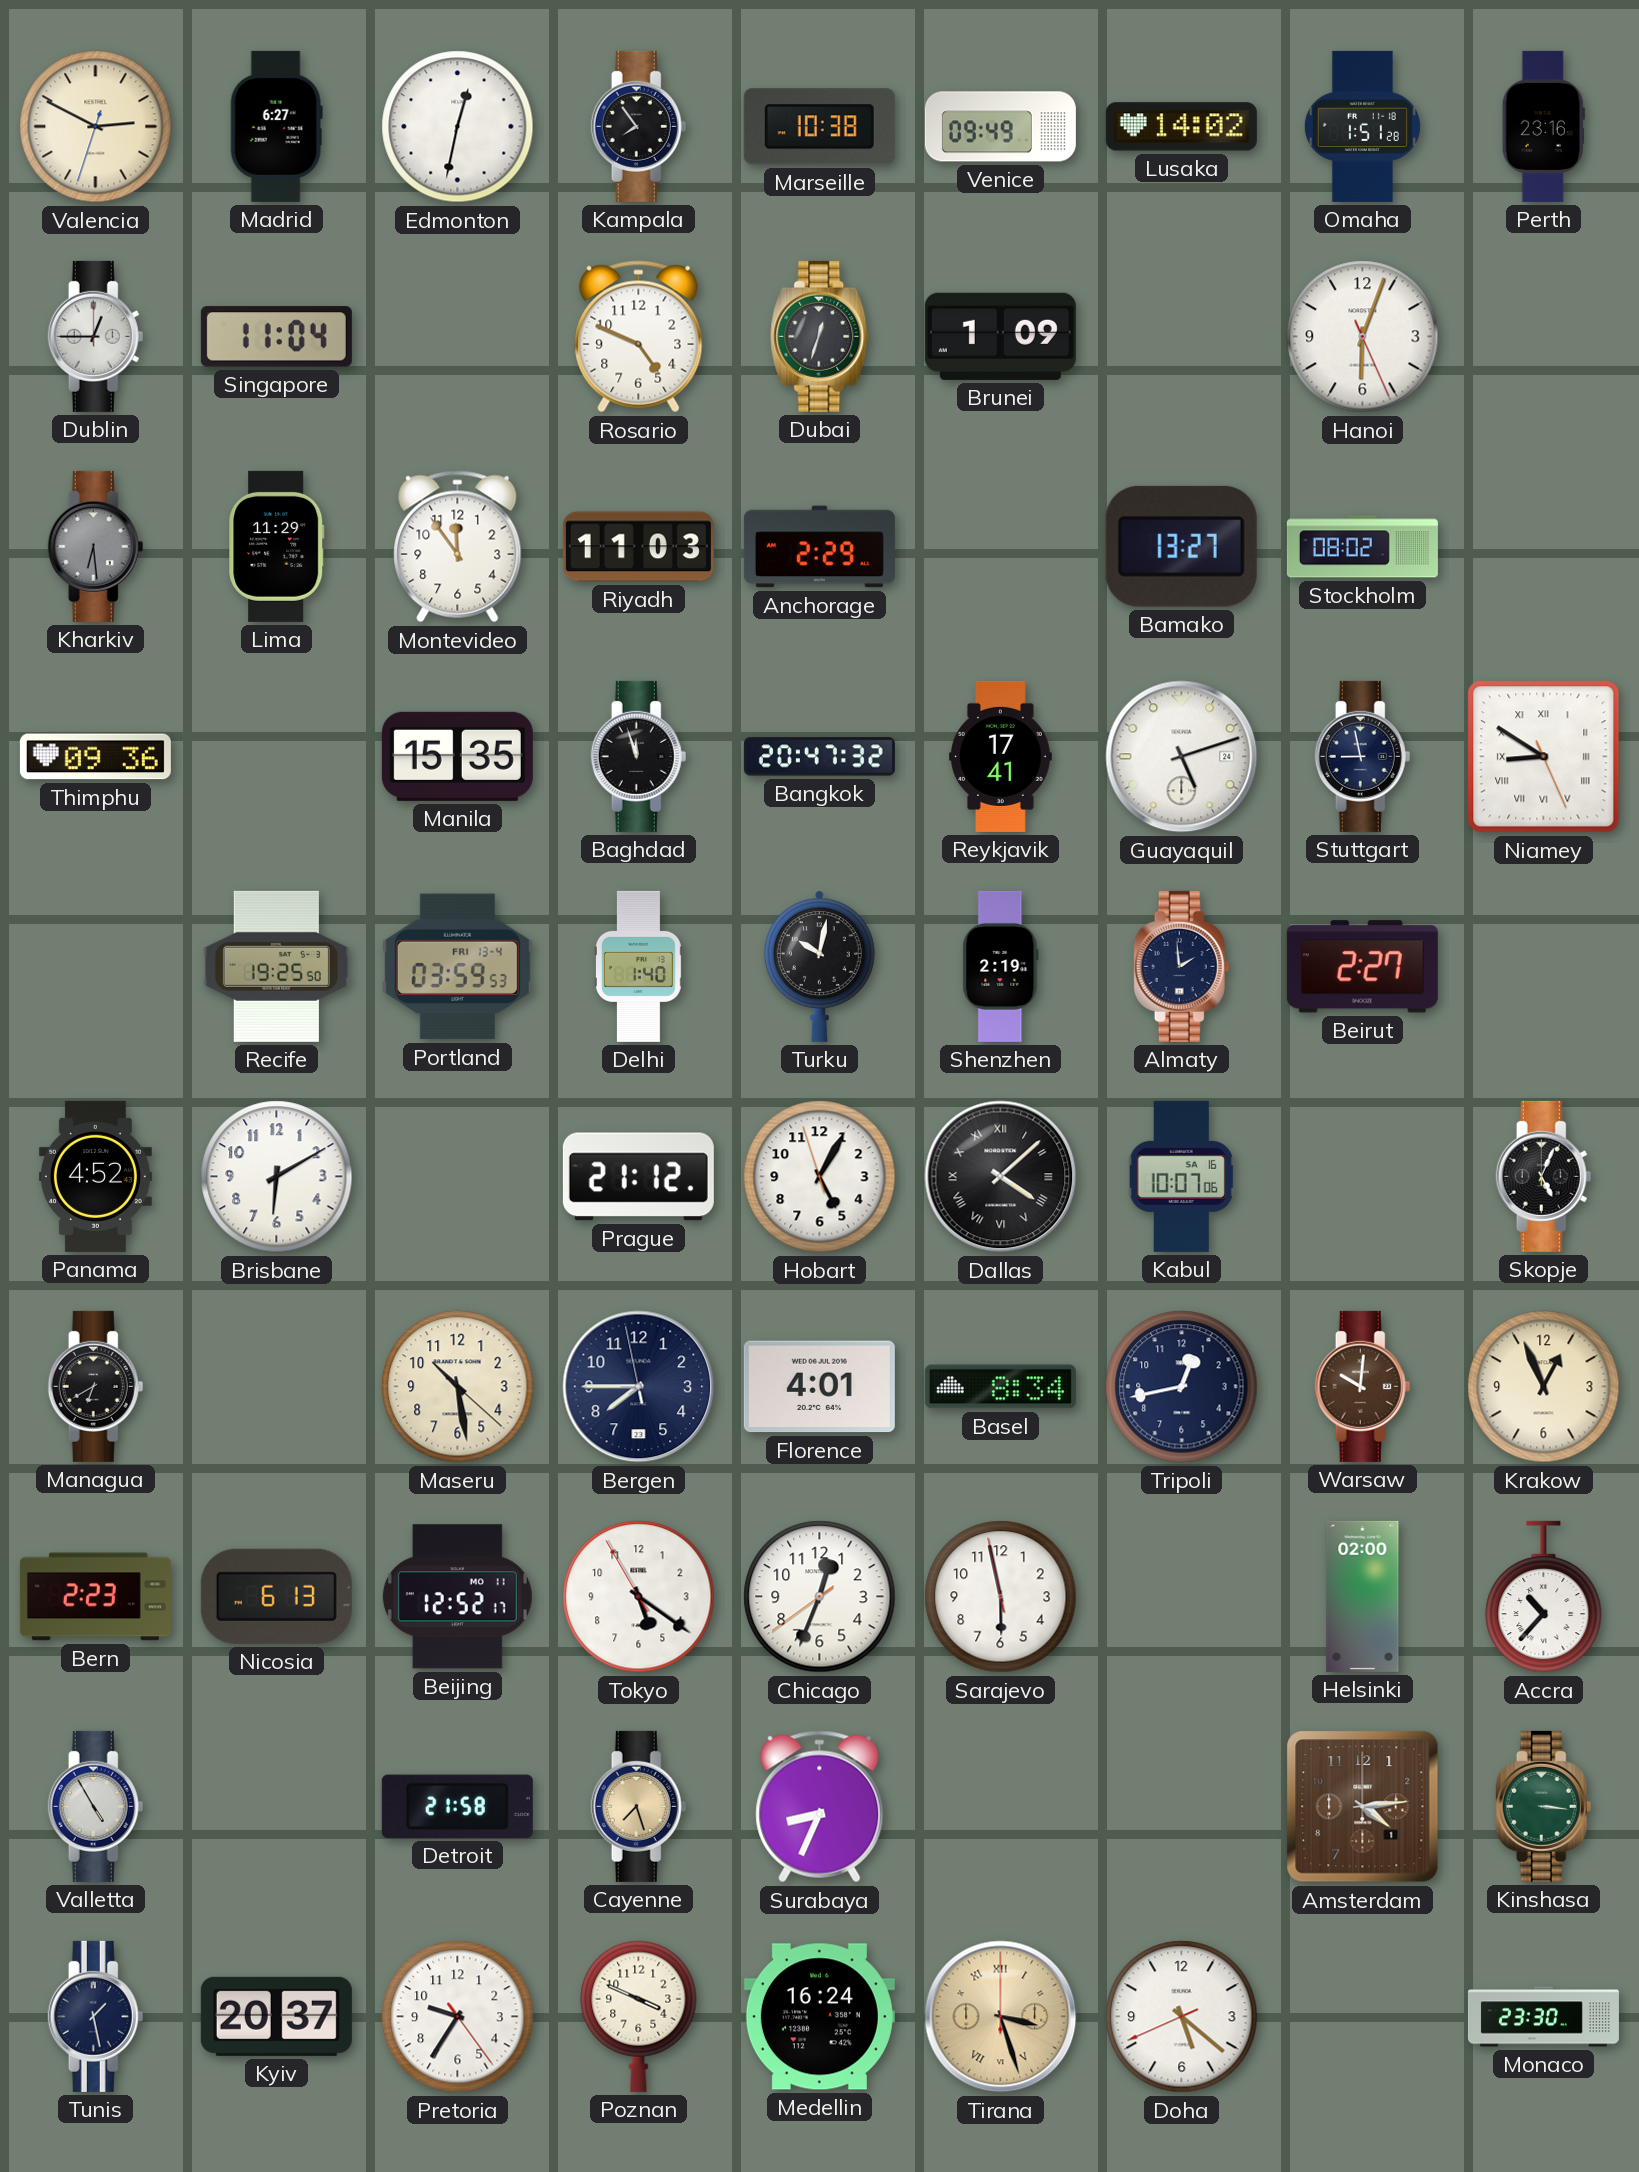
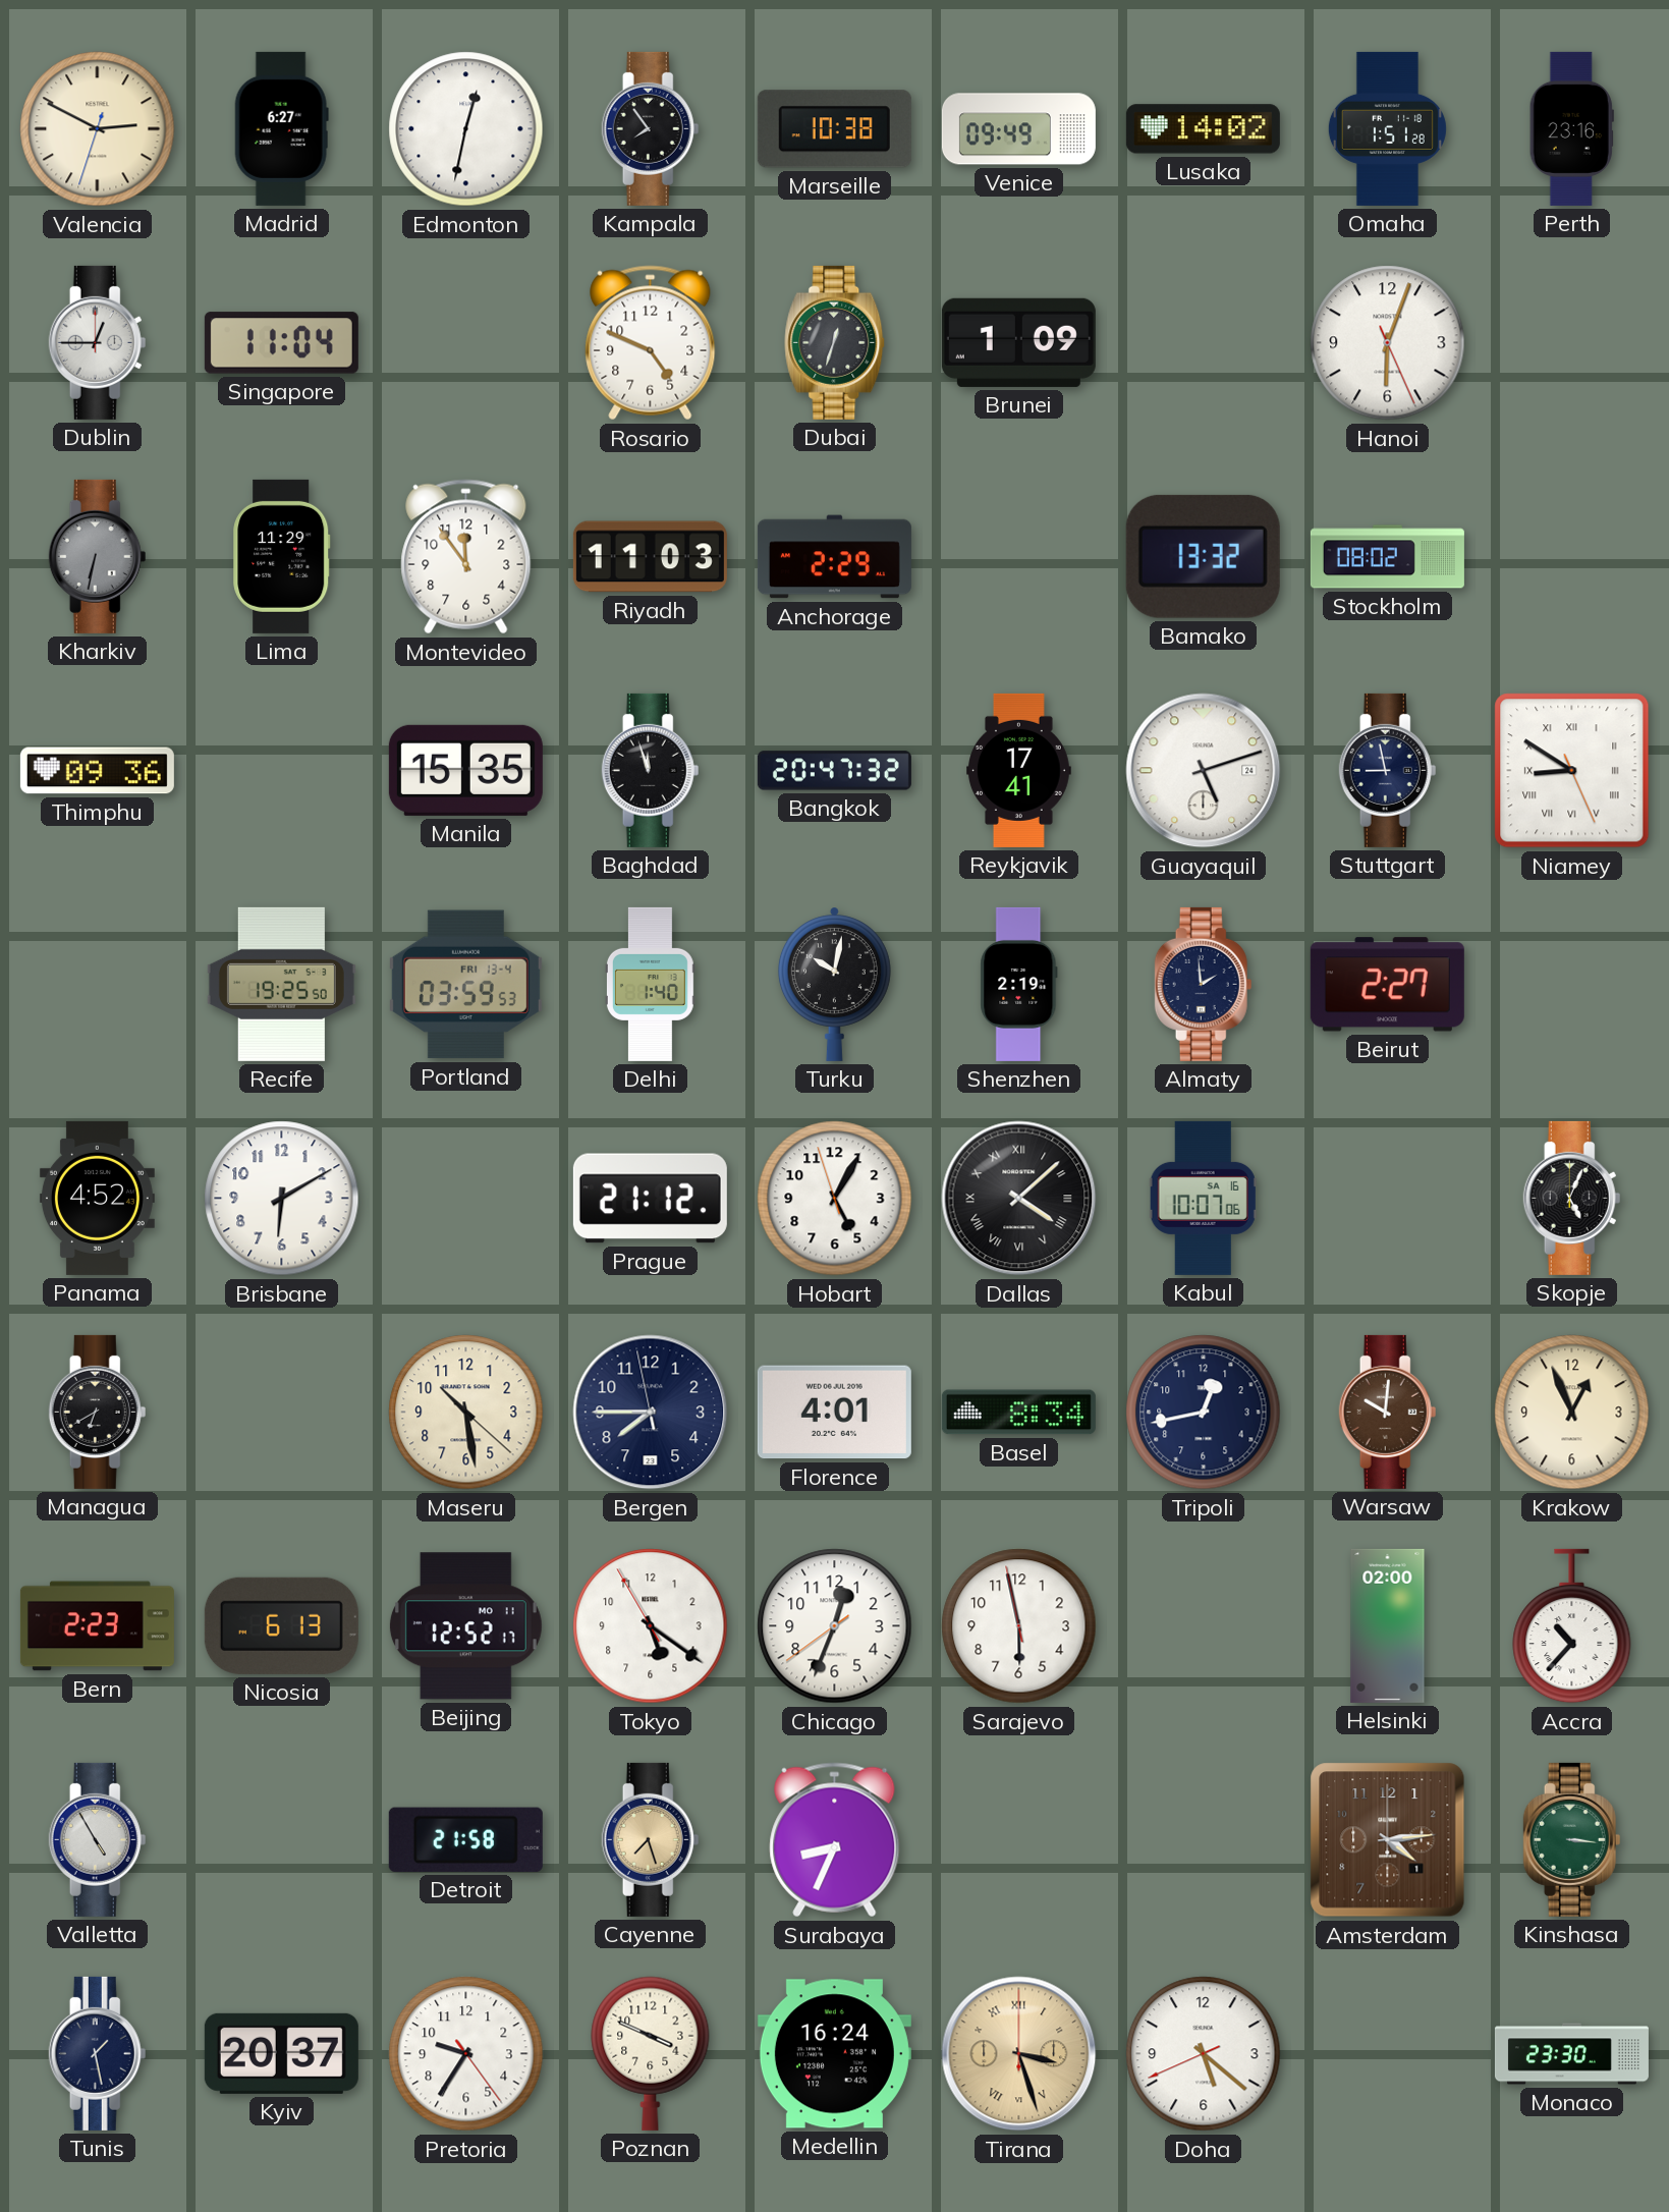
Kharkiv: 6:29 -> 6:32
Bamako: 13:27 -> 13:32
